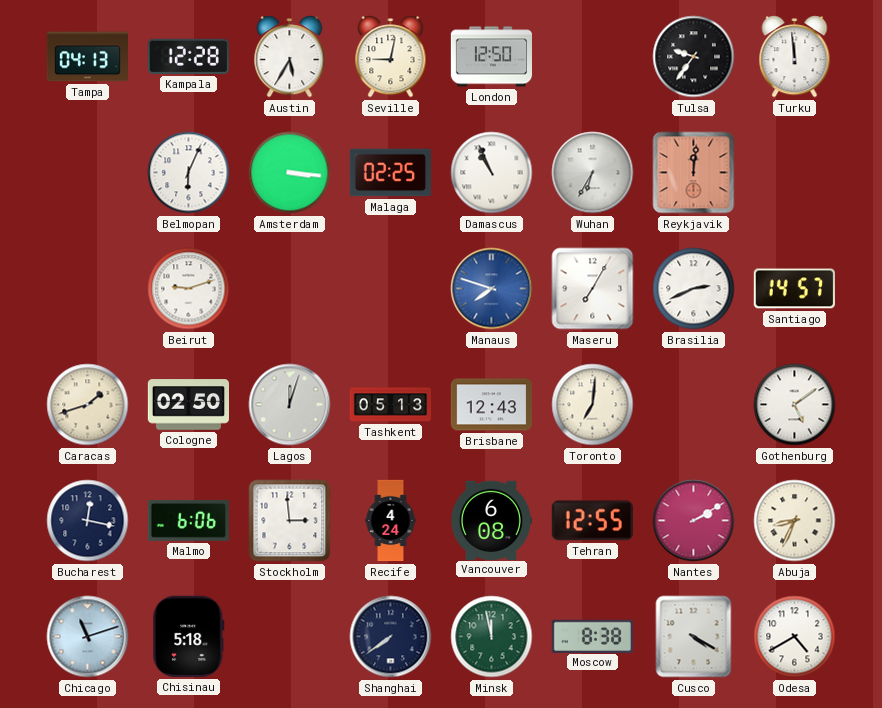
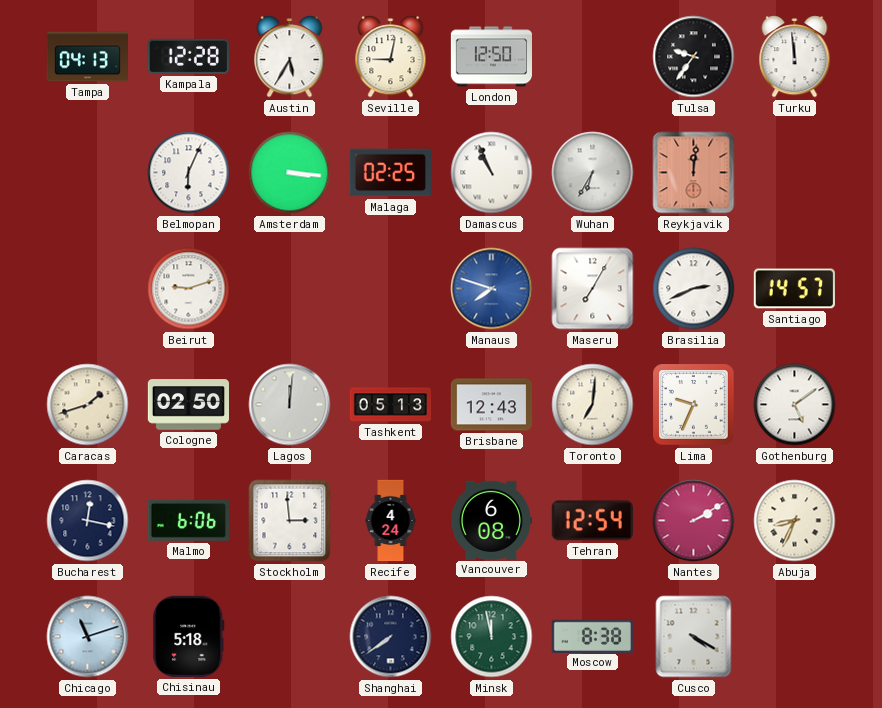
Lagos: 12:03 -> 12:01
Lima: none -> 9:34
Tehran: 12:55 -> 12:54
Odesa: 4:40 -> none
